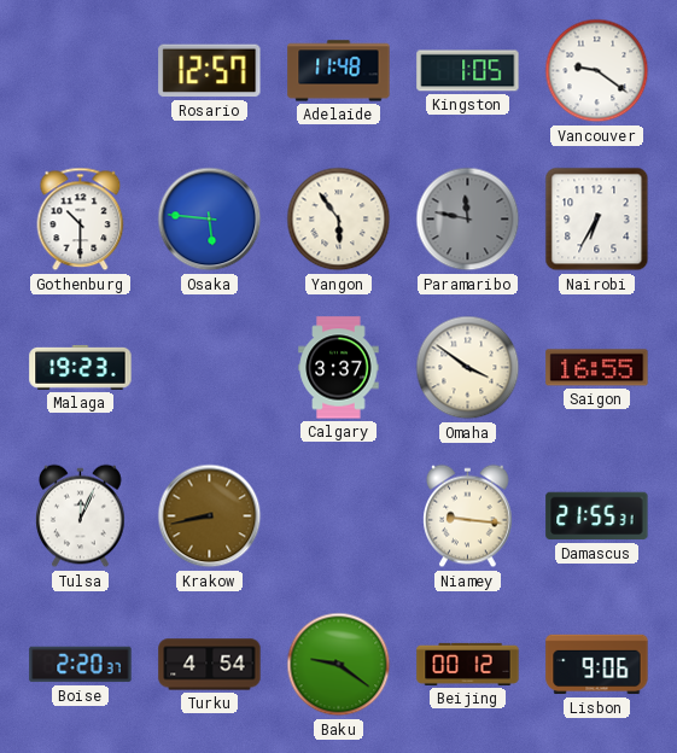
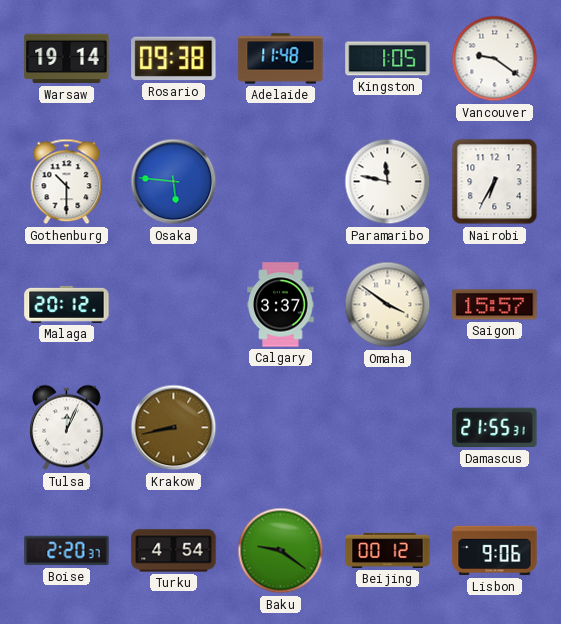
Warsaw: none -> 19:14
Rosario: 12:57 -> 09:38
Yangon: 5:54 -> none
Paramaribo dial: grey -> white
Malaga: 19:23 -> 20:12
Saigon: 16:55 -> 15:57
Niamey: 9:16 -> none
